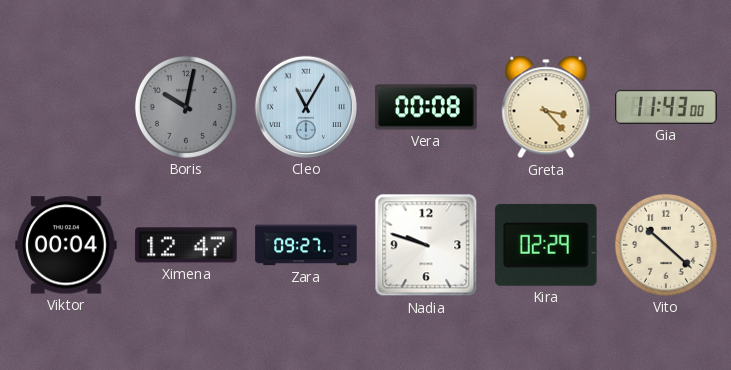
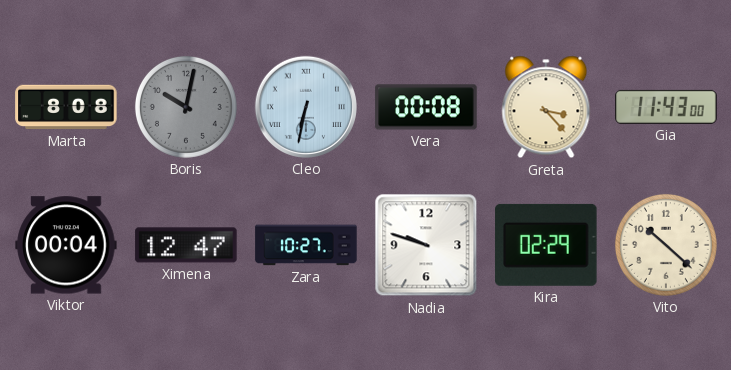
Marta: none -> 8:08
Cleo: 11:05 -> 6:32
Zara: 09:27 -> 10:27
